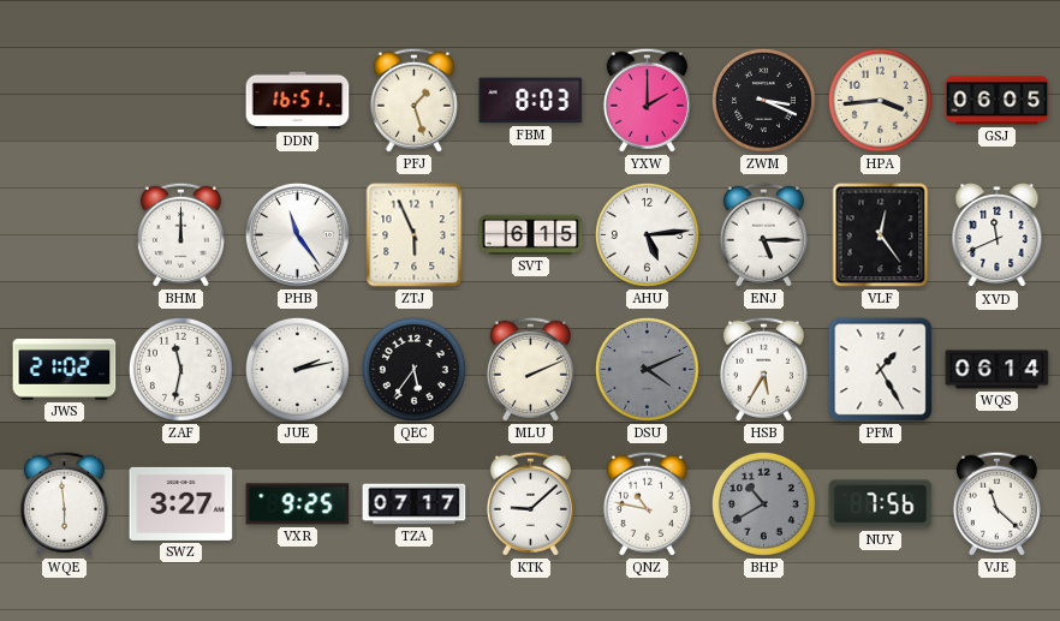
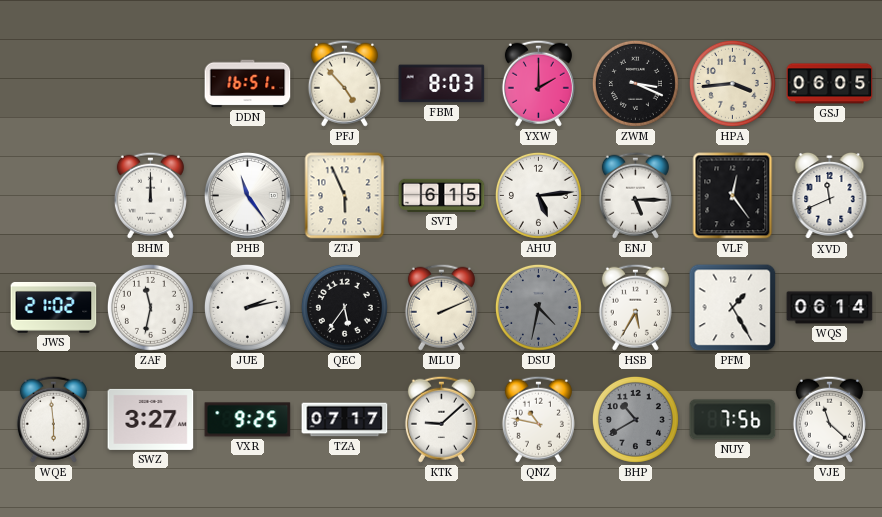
PFJ: 1:27 -> 4:53
DSU: 4:11 -> 4:32
